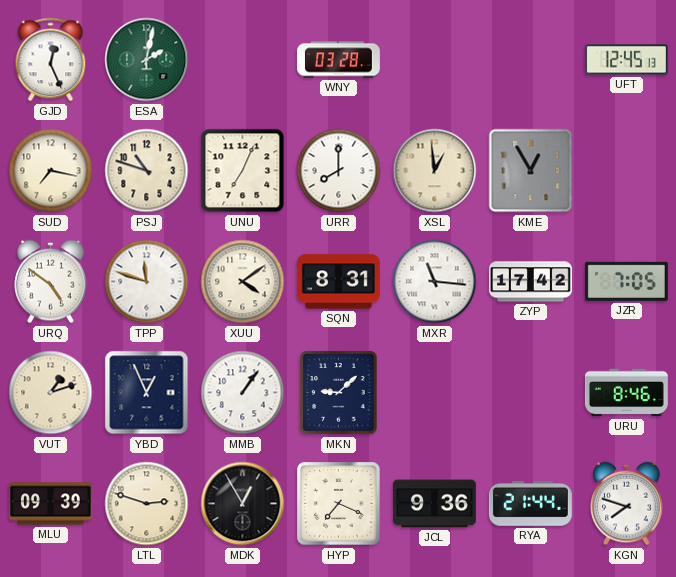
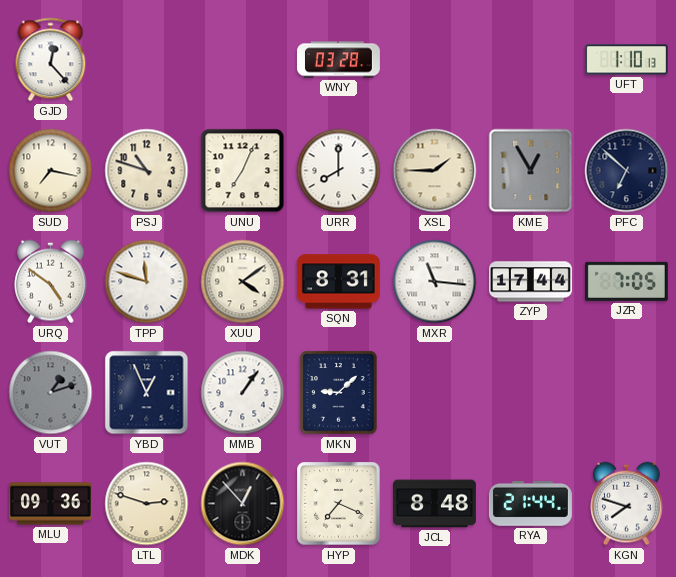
GJD: 12:26 -> 12:23
ESA: 2:02 -> none
UFT: 12:45 -> 1:10
XSL: 12:59 -> 1:45
PFC: none -> 6:52
ZYP: 17:42 -> 17:44
VUT dial: cream -> grey
URU: 8:46 -> none
MLU: 09:39 -> 09:36
MDK: 12:55 -> 12:53
JCL: 9:36 -> 8:48
